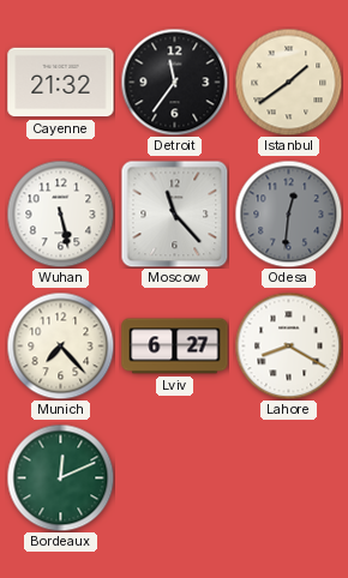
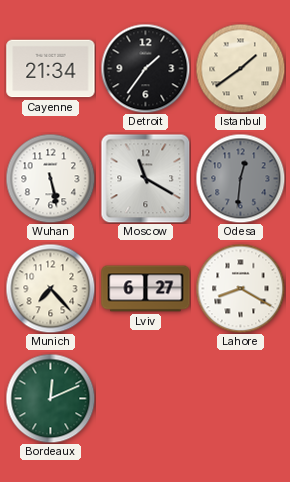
Cayenne: 21:32 -> 21:34
Detroit: 11:36 -> 1:36
Moscow: 11:23 -> 11:20
